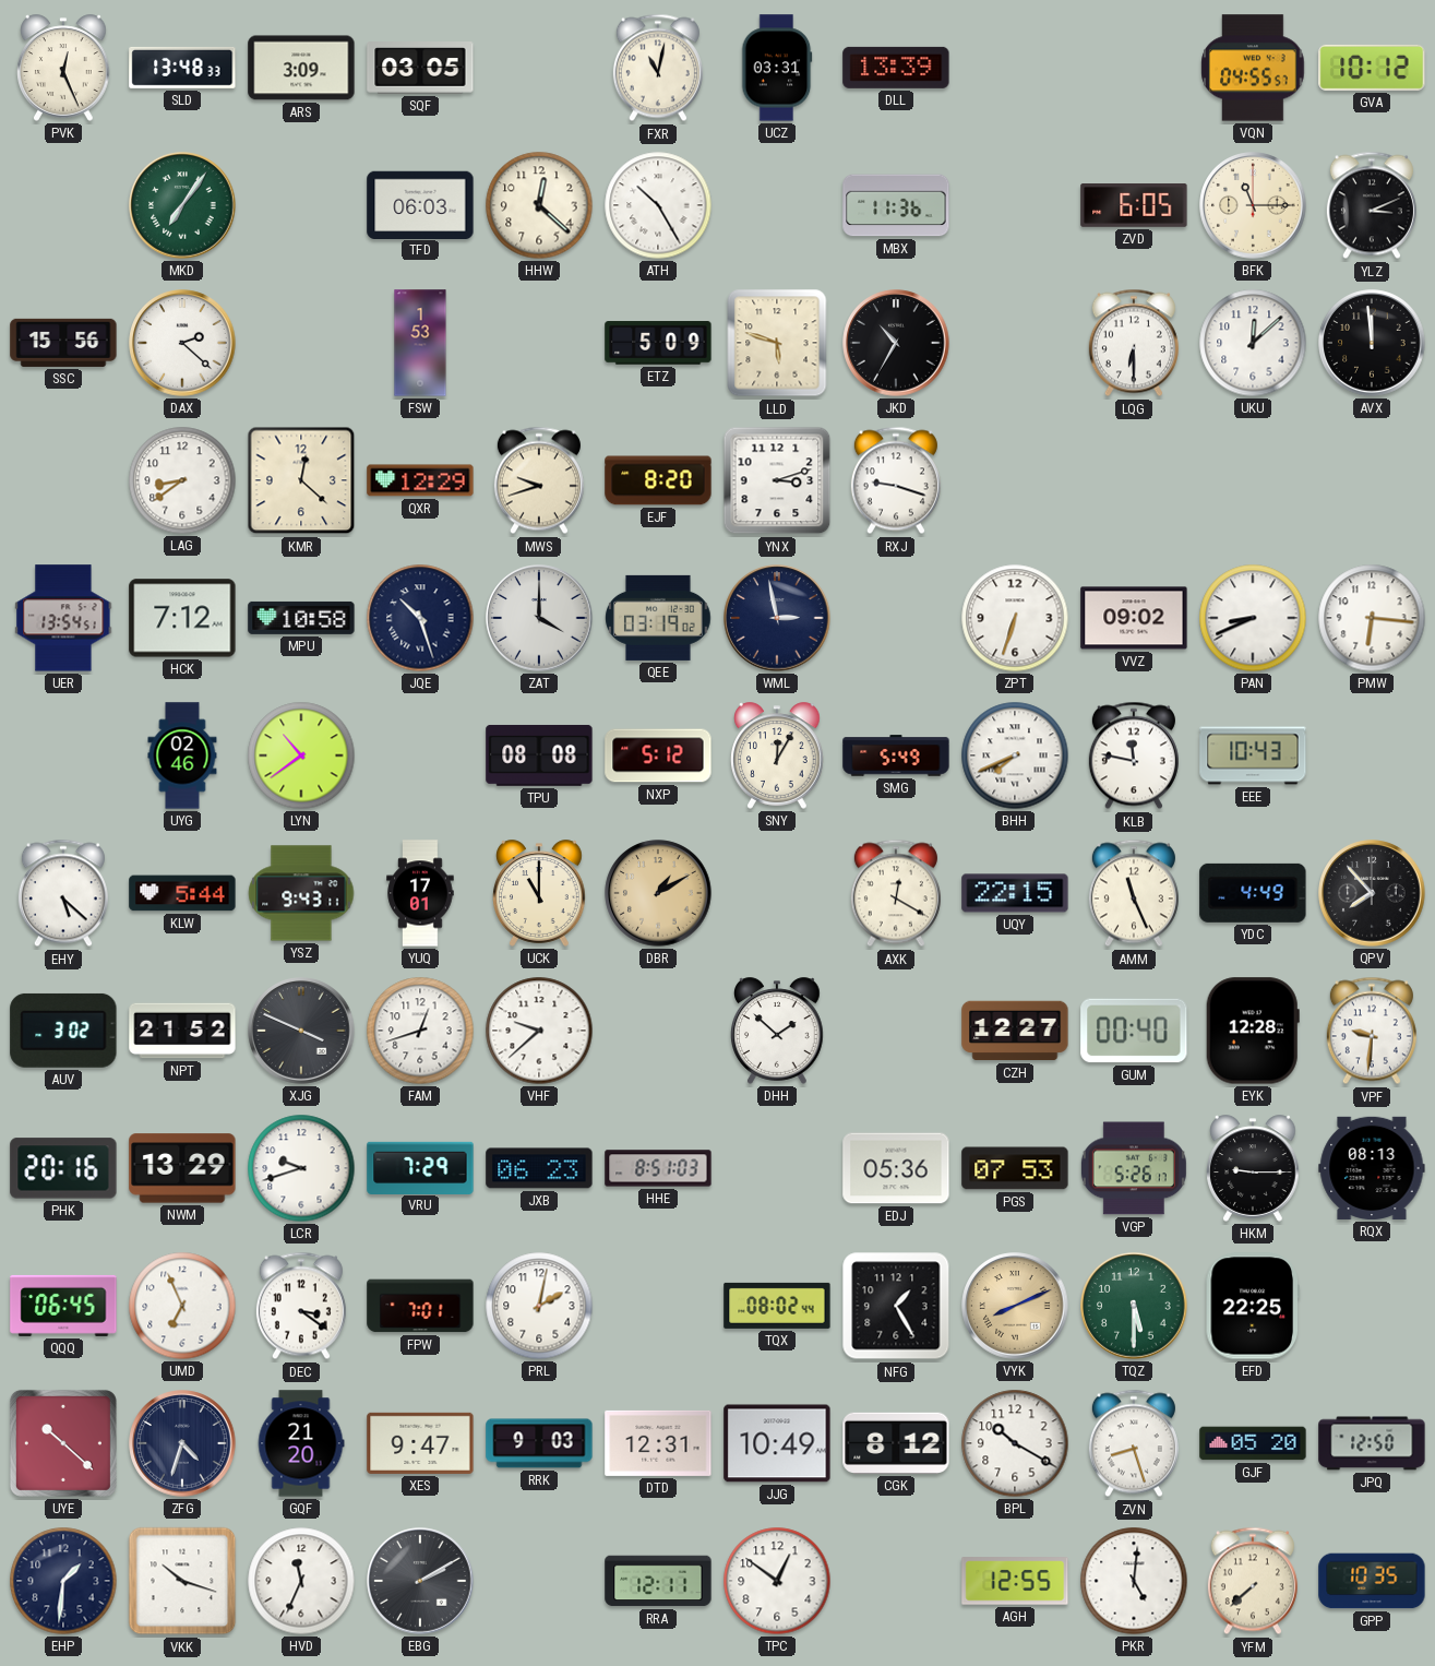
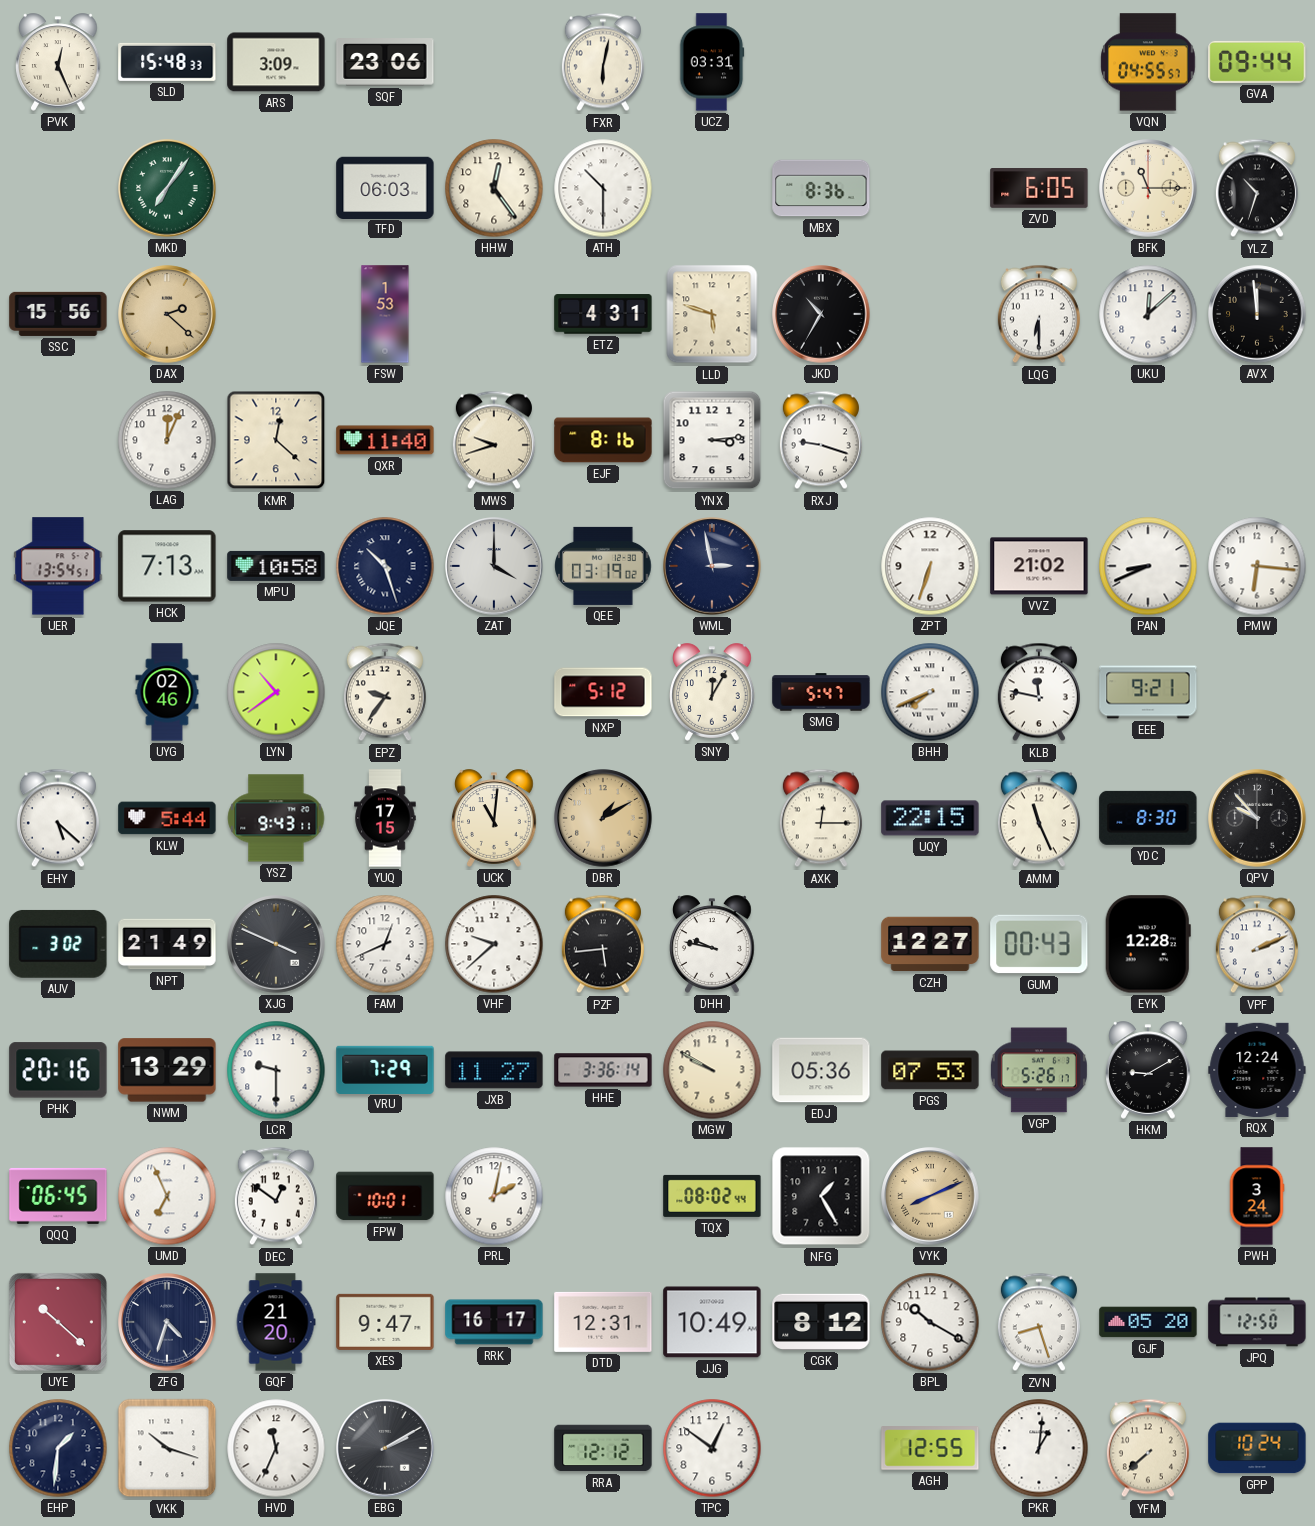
SLD: 13:48 -> 15:48
SQF: 03:05 -> 23:06
FXR: 11:02 -> 6:02
DLL: 13:39 -> none
GVA: 10:12 -> 09:44
HHW: 12:22 -> 12:24
ATH: 10:25 -> 10:30
MBX: 11:36 -> 8:36
YLZ: 3:11 -> 10:33
DAX dial: white -> champagne
ETZ: 5:09 -> 4:31
LAG: 8:39 -> 12:04
QXR: 12:29 -> 11:40
EJF: 8:20 -> 8:16
YNX: 3:12 -> 3:14
HCK: 7:12 -> 7:13
VVZ: 09:02 -> 21:02
EPZ: none -> 9:36
TPU: 08:08 -> none
SMG: 5:49 -> 5:47
EEE: 10:43 -> 9:21
YUQ: 17:01 -> 17:15
UCK: 11:00 -> 11:01
AXK: 12:20 -> 12:15
YDC: 4:49 -> 8:30
QPV: 7:53 -> 9:53
NPT: 21:52 -> 21:49
FAM: 12:42 -> 12:41
PZF: none -> 5:44
DHH: 1:52 -> 9:47
GUM: 00:40 -> 00:43
VPF: 9:31 -> 2:11
LCR: 9:42 -> 9:30
JXB: 06:23 -> 11:27
HHE: 8:51 -> 3:36
MGW: none -> 9:50
HKM: 9:15 -> 9:10
RQX: 08:13 -> 12:24
DEC: 3:21 -> 12:51
FPW: 7:01 -> 10:01
TQZ: 5:30 -> none
EFD: 22:25 -> none
PWH: none -> 3:24
RRK: 9:03 -> 16:17
RRA: 12:11 -> 12:12
PKR: 5:01 -> 1:01
GPP: 10:35 -> 10:24
